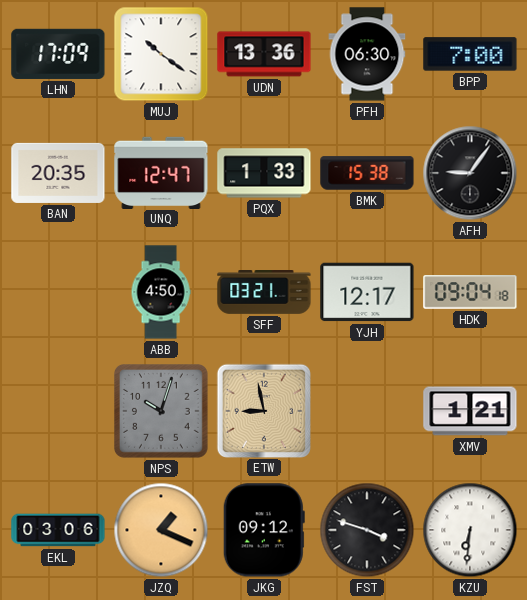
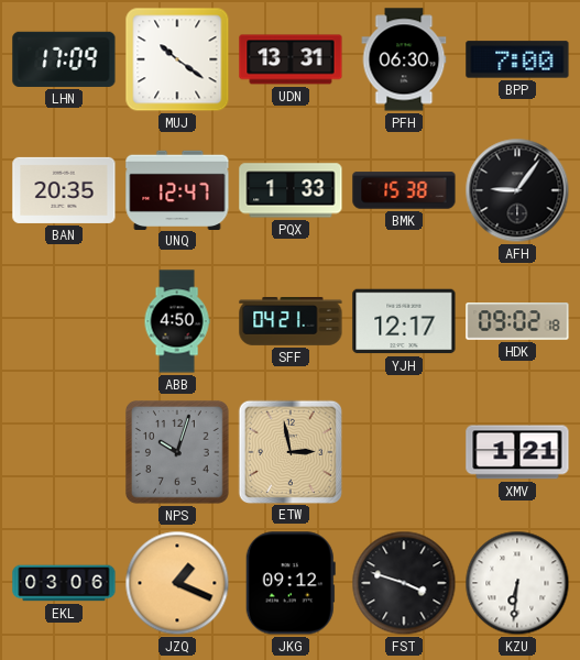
UDN: 13:36 -> 13:31
SFF: 03:21 -> 04:21
HDK: 09:04 -> 09:02
ETW: 8:58 -> 2:58
